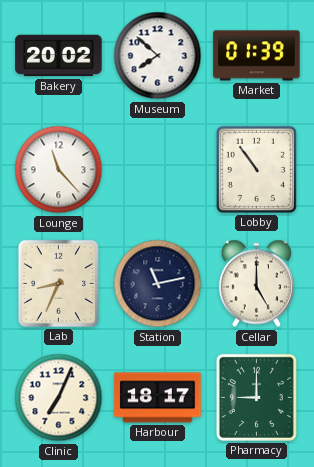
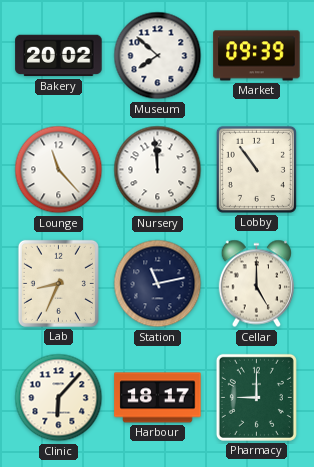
Market: 01:39 -> 09:39
Nursery: none -> 11:59
Clinic: 7:04 -> 6:07
